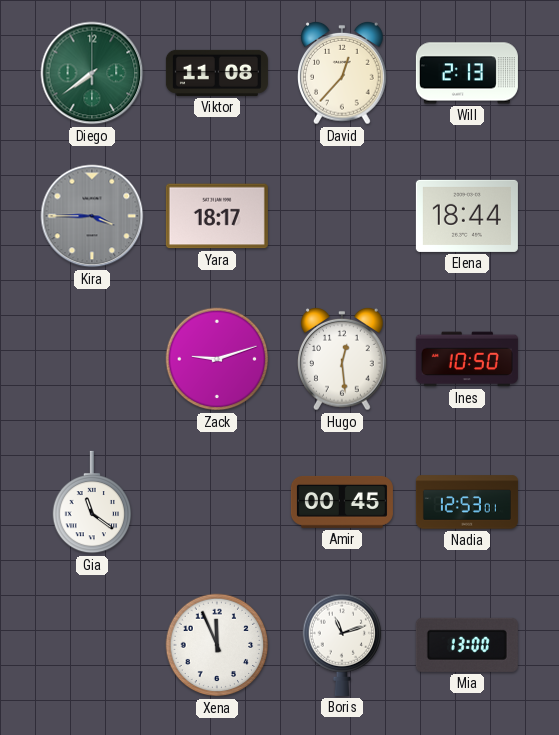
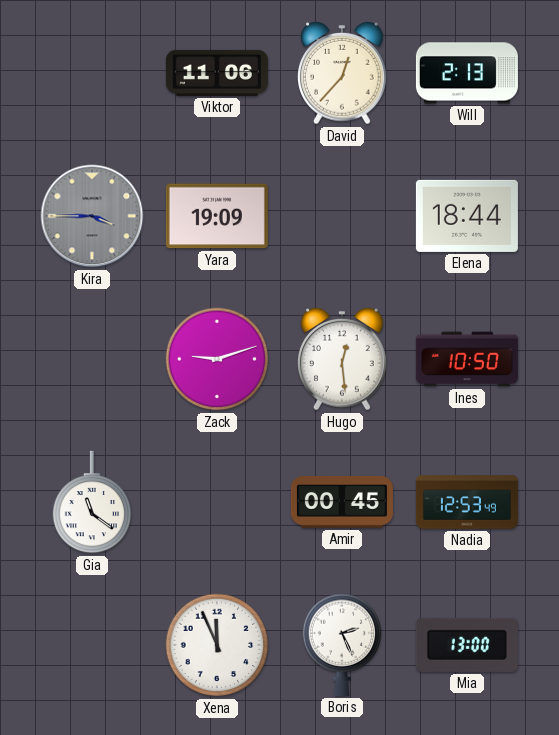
Diego: 7:39 -> none
Viktor: 11:08 -> 11:06
Yara: 18:17 -> 19:09
Nadia: 12:53:01 -> 12:53:49
Boris: 11:12 -> 2:26
